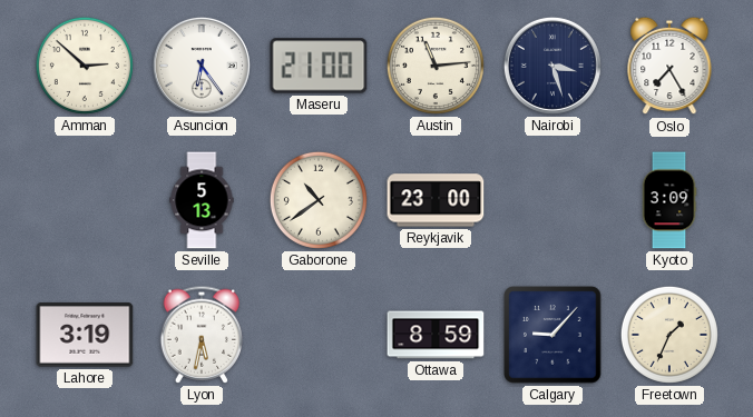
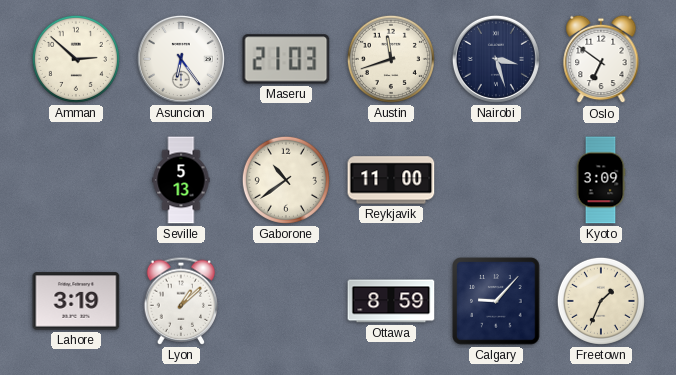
Maseru: 21:00 -> 21:03
Austin: 11:14 -> 11:42
Oslo: 7:25 -> 6:51
Reykjavik: 23:00 -> 11:00
Lyon: 5:32 -> 1:08
